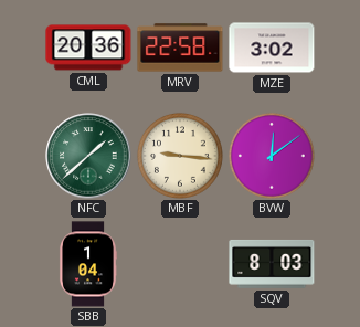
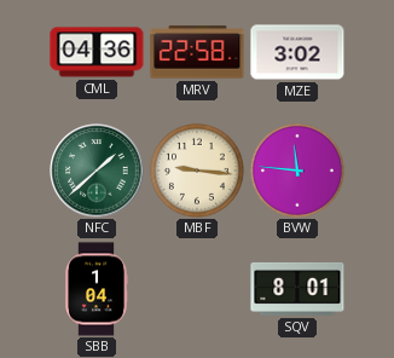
CML: 20:36 -> 04:36
BVW: 12:09 -> 11:46
SQV: 8:03 -> 8:01
